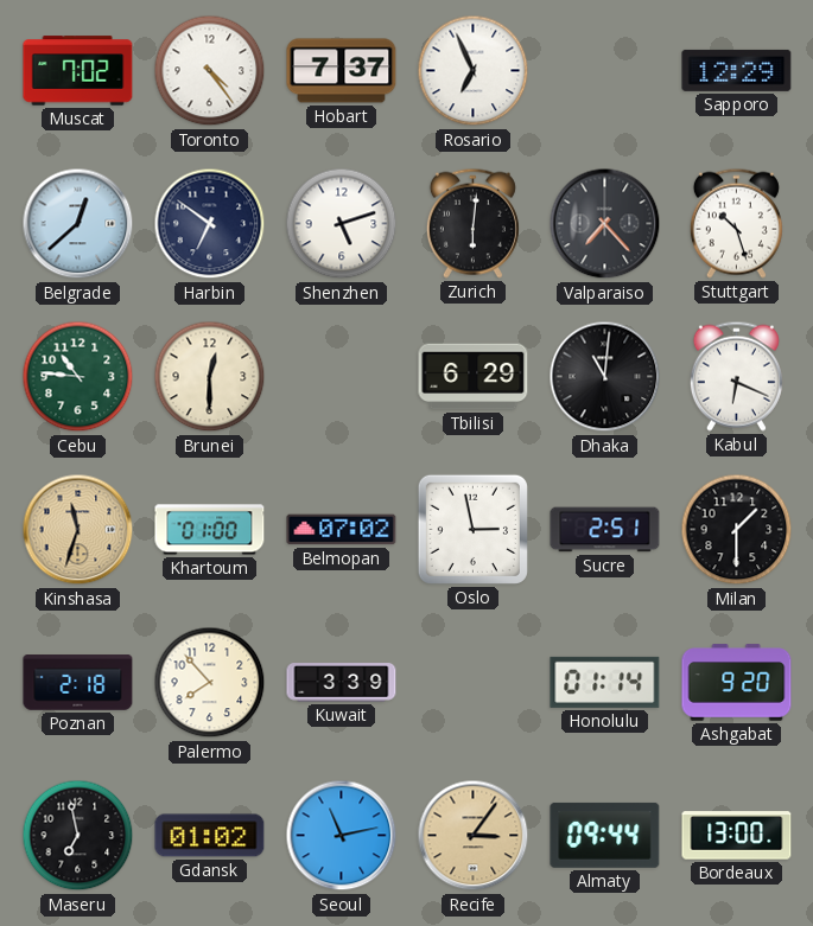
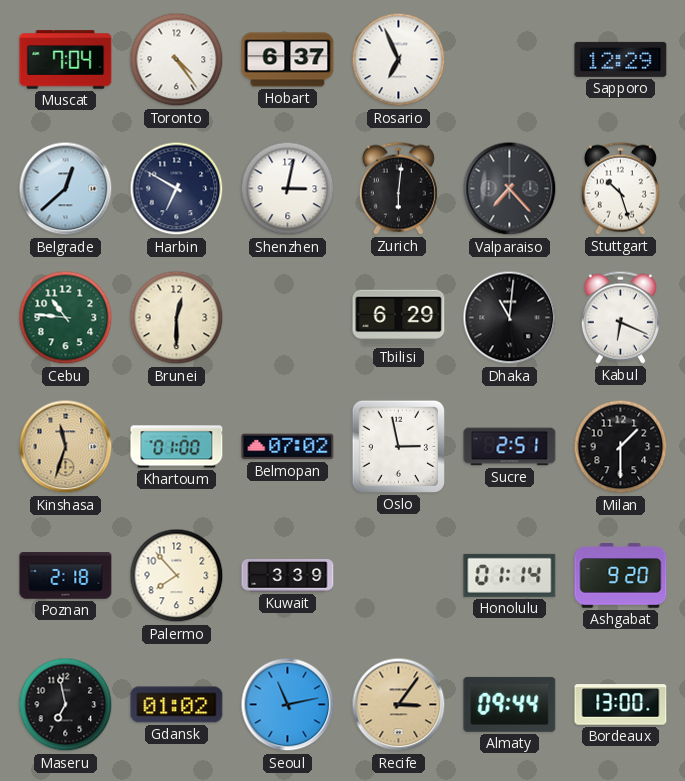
Muscat: 7:02 -> 7:04
Hobart: 7:37 -> 6:37
Harbin: 6:51 -> 6:50
Shenzhen: 5:12 -> 3:02
